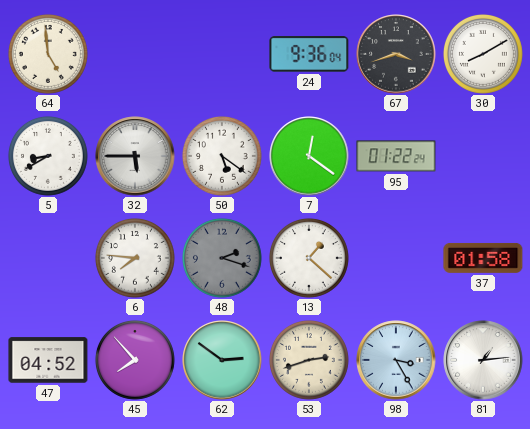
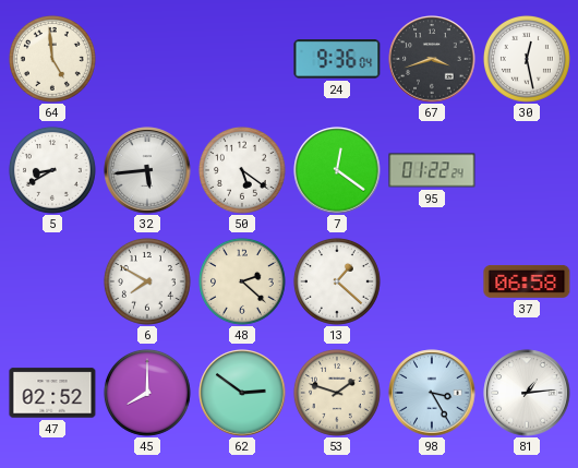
30: 8:10 -> 12:28
32: 5:45 -> 5:44
6: 7:46 -> 7:50
48: 2:18 -> 2:22
48 dial: grey -> cream
37: 01:58 -> 06:58
47: 04:52 -> 02:52
45: 7:53 -> 8:00
53: 2:42 -> 1:48
